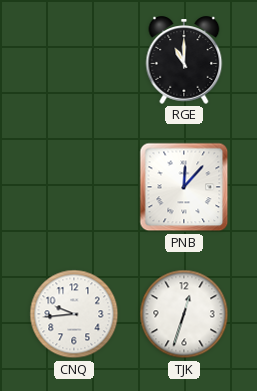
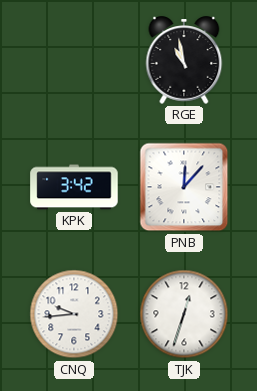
RGE: 11:00 -> 10:58
KPK: none -> 3:42
